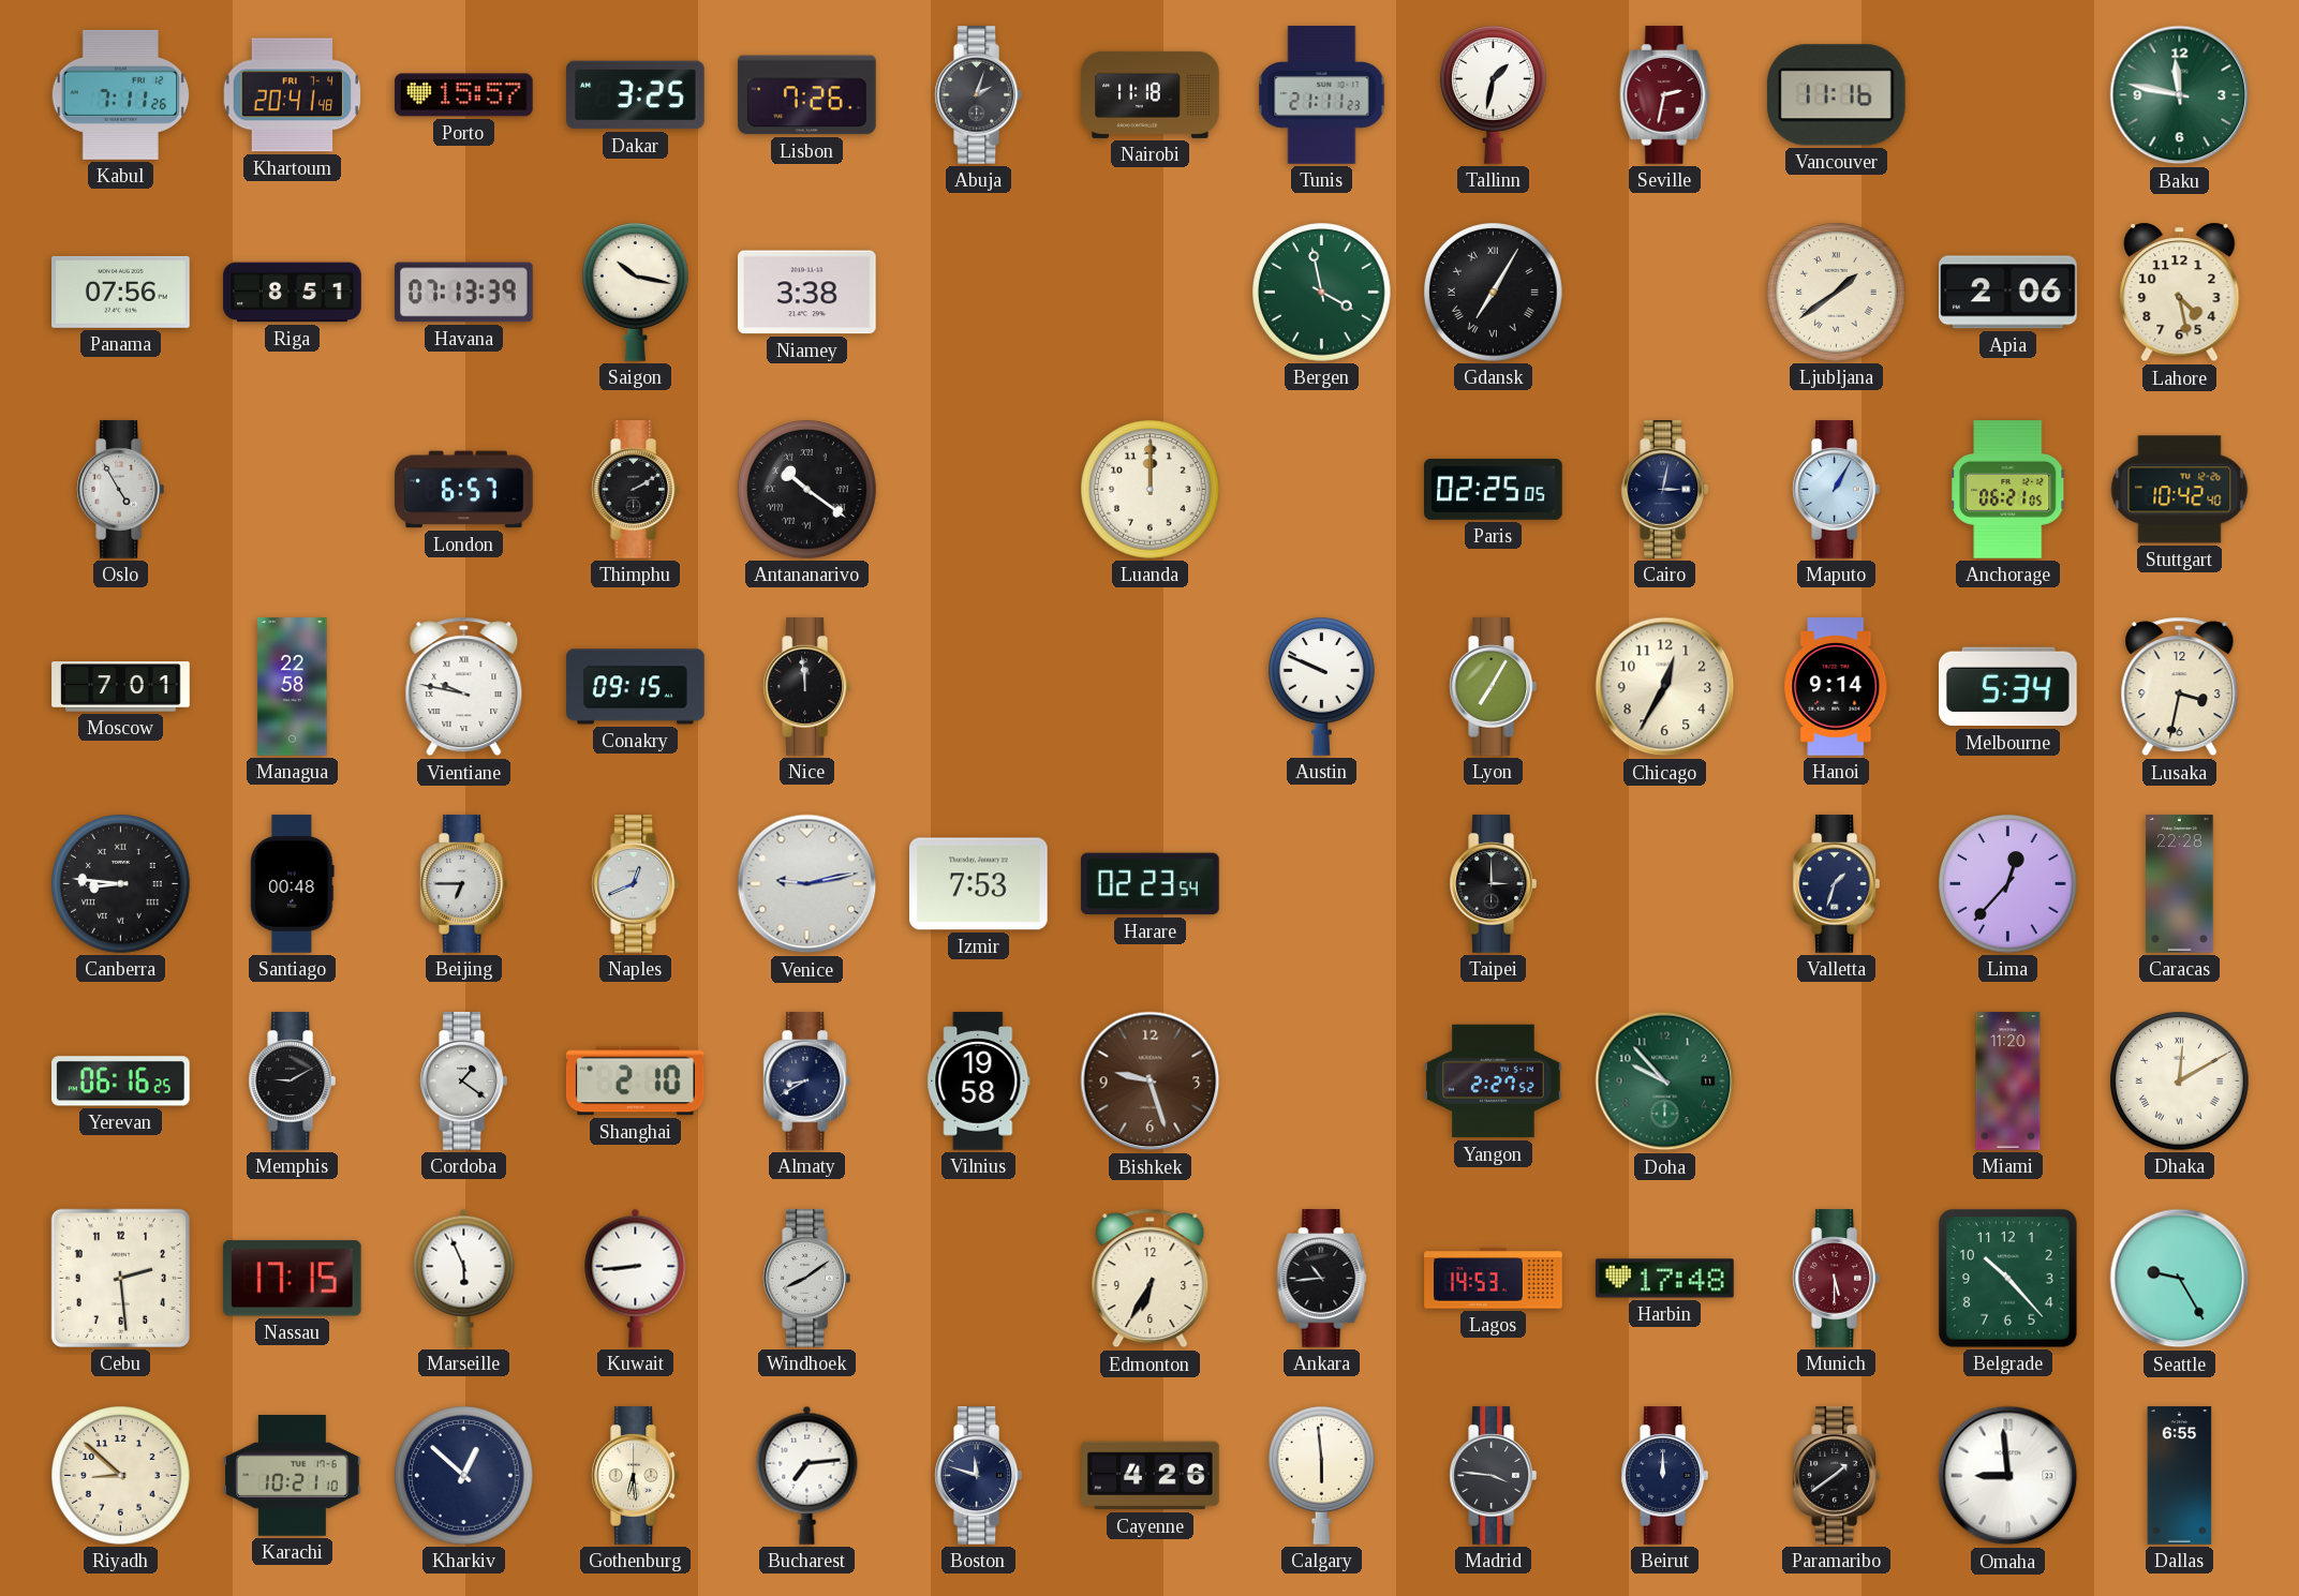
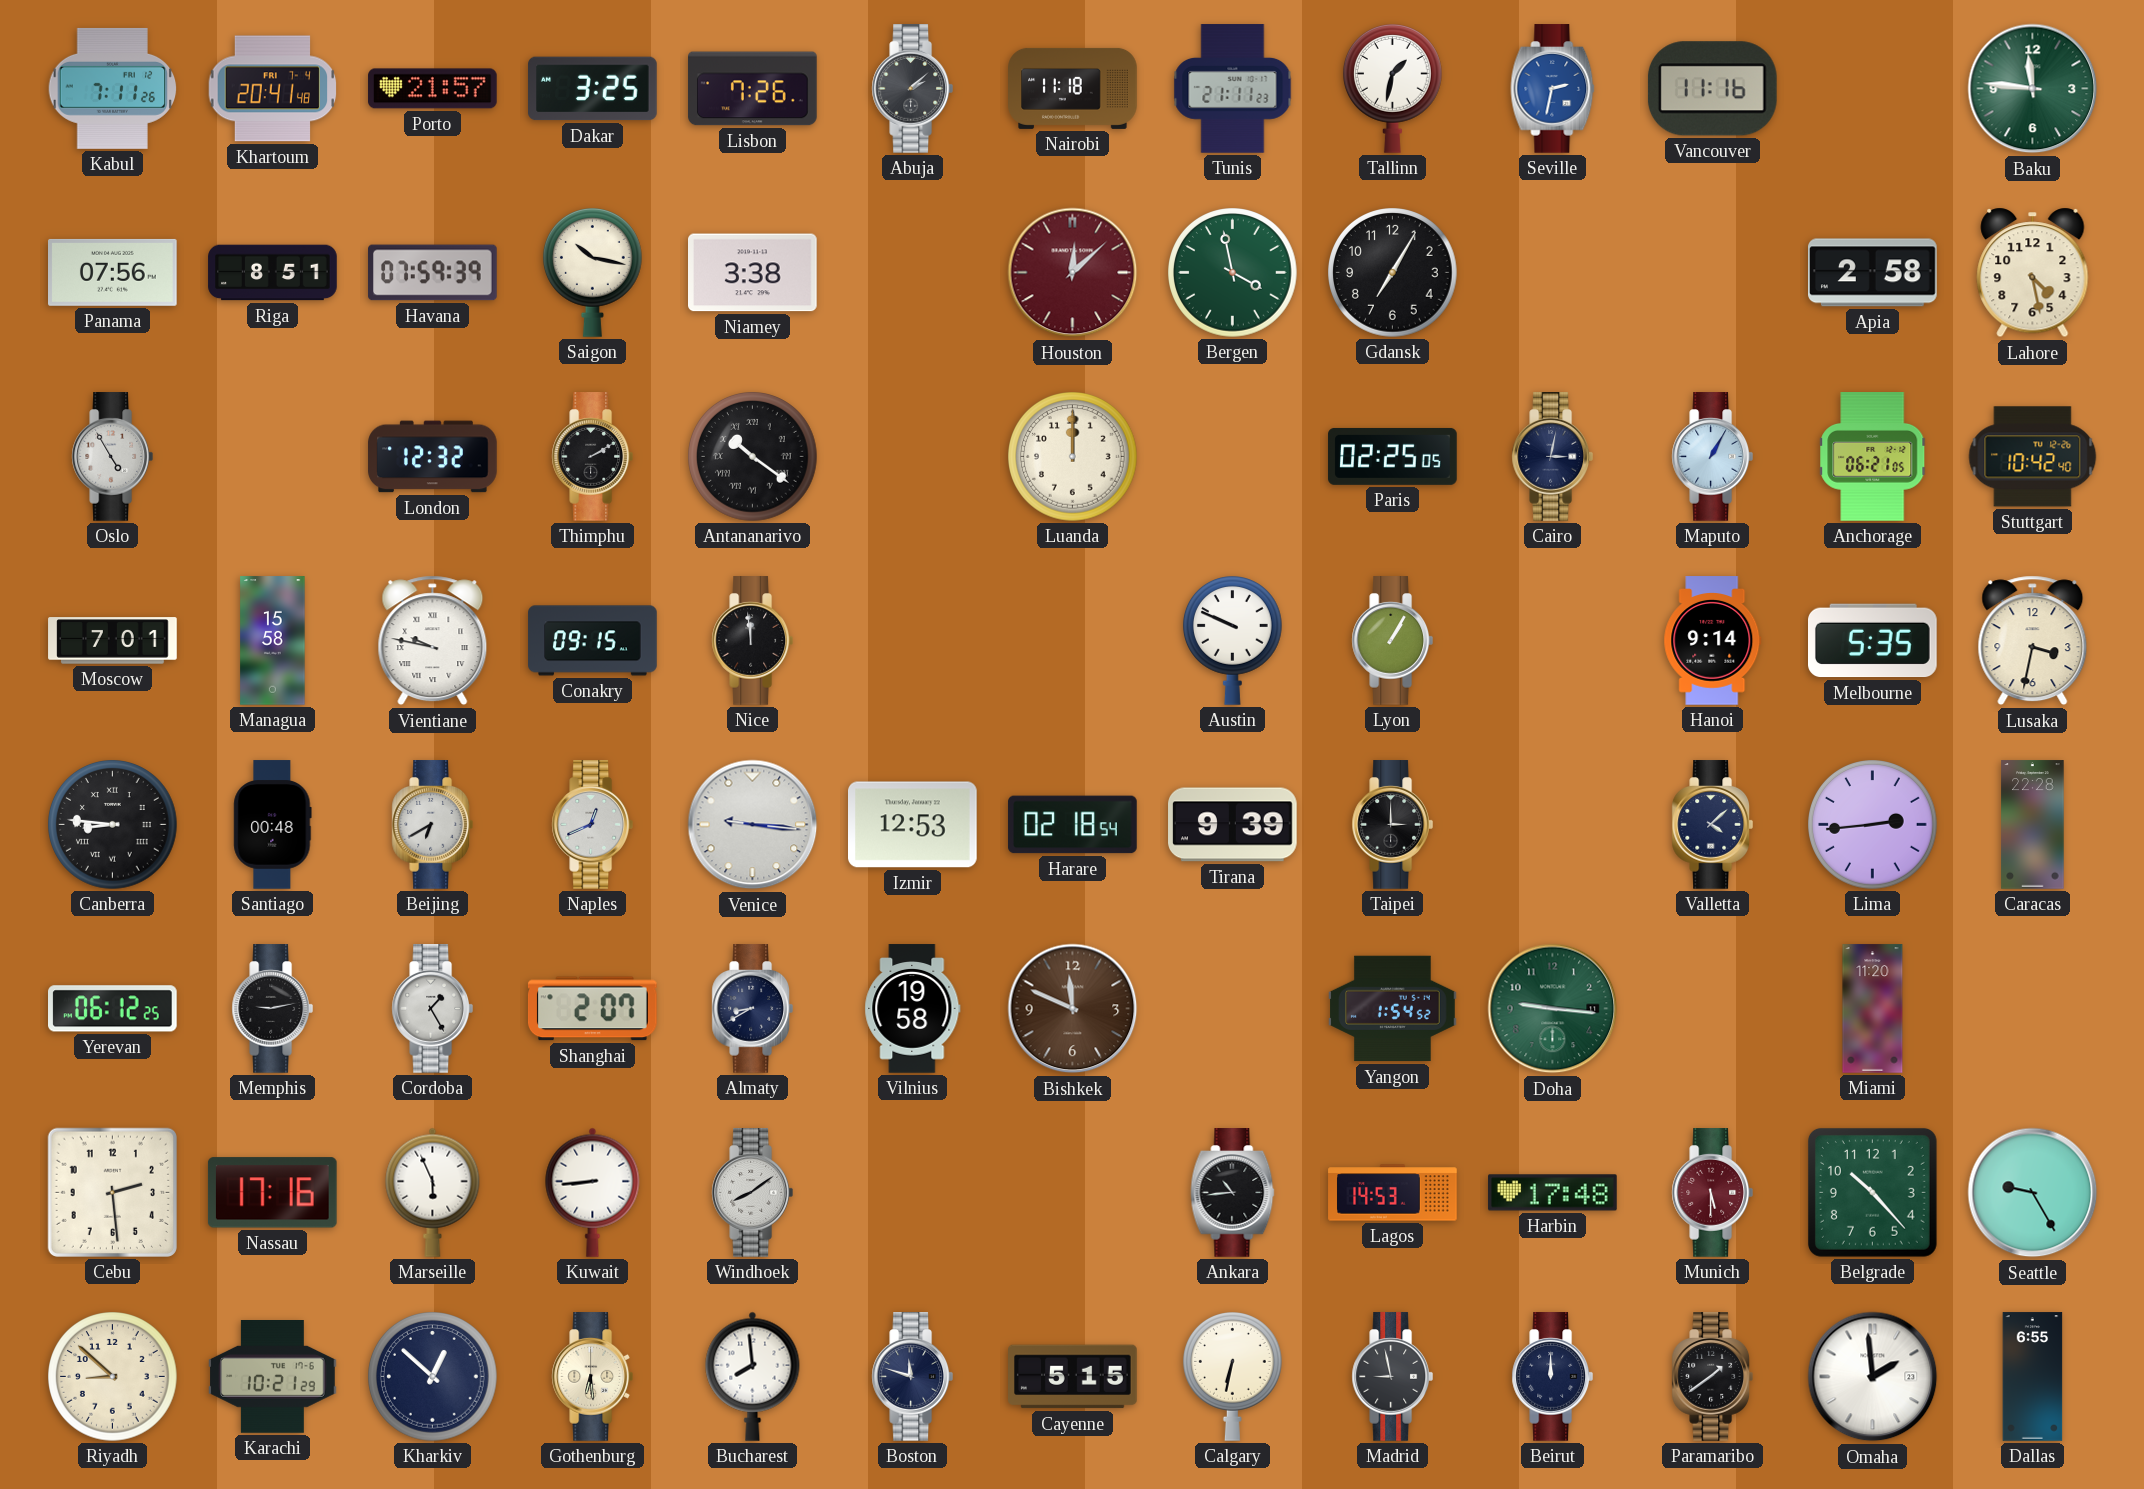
Porto: 15:57 -> 21:57
Abuja: 2:03 -> 2:08
Seville dial: burgundy -> blue
Baku: 11:47 -> 11:46
Havana: 07:13 -> 07:59
Houston: none -> 12:08
Gdansk numerals: Roman -> Arabic
Ljubljana: 1:39 -> none
Apia: 2:06 -> 2:58
London: 6:57 -> 12:32
Managua: 22:58 -> 15:58
Lyon: 7:05 -> 1:05
Chicago: 12:35 -> none
Melbourne: 5:34 -> 5:35
Beijing: 6:45 -> 6:40
Venice: 9:13 -> 9:16
Izmir: 7:53 -> 12:53
Harare: 02:23 -> 02:18
Tirana: none -> 9:39
Valletta: 1:33 -> 4:08
Lima: 12:37 -> 2:44
Yerevan: 06:16 -> 06:12
Memphis: 9:10 -> 9:13
Cordoba: 1:21 -> 1:25
Shanghai: 2:10 -> 2:07
Bishkek: 9:27 -> 11:49
Yangon: 2:27 -> 1:54
Doha: 9:53 -> 9:16
Dhaka: 12:10 -> none
Nassau: 17:15 -> 17:16
Edmonton: 6:35 -> none
Karachi: 10:21:10 -> 10:21:29
Bucharest: 7:14 -> 7:59
Cayenne: 4:26 -> 5:15
Calgary: 5:59 -> 6:32
Madrid: 3:46 -> 8:58
Omaha: 8:59 -> 1:59
